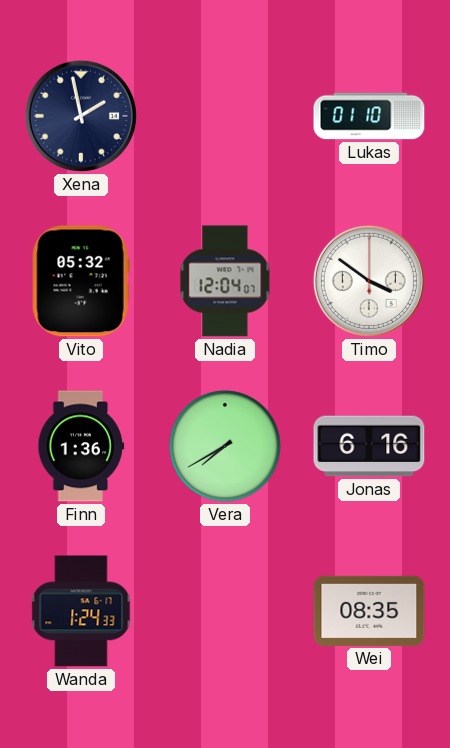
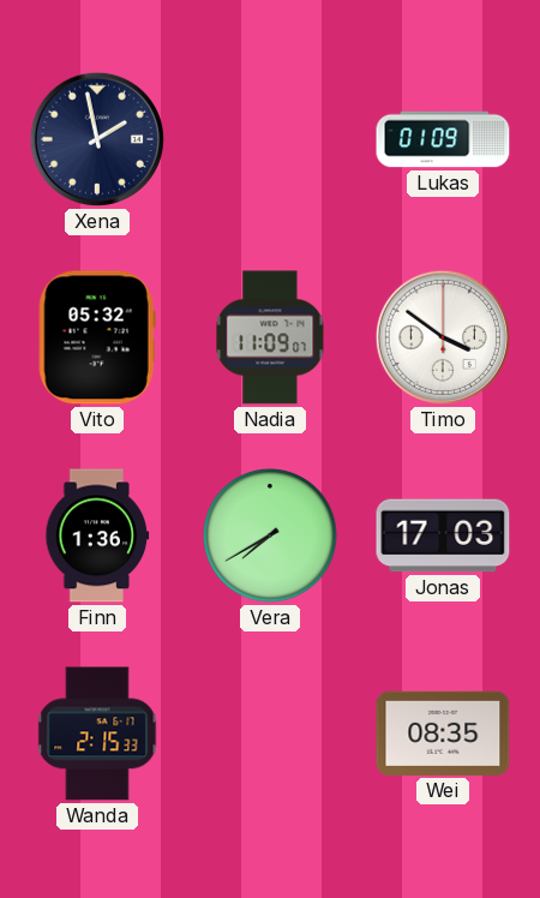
Lukas: 01:10 -> 01:09
Nadia: 12:04 -> 11:09
Jonas: 6:16 -> 17:03
Wanda: 1:24 -> 2:15
